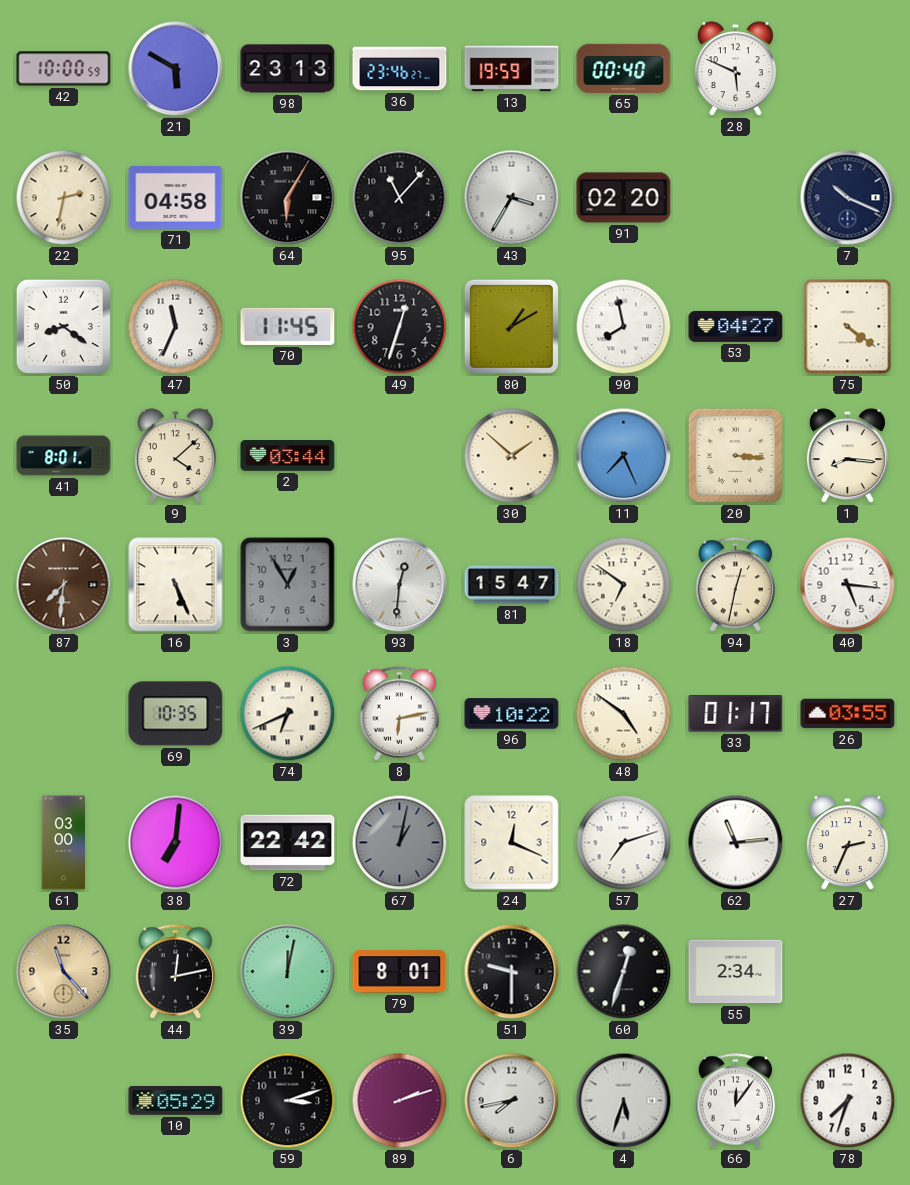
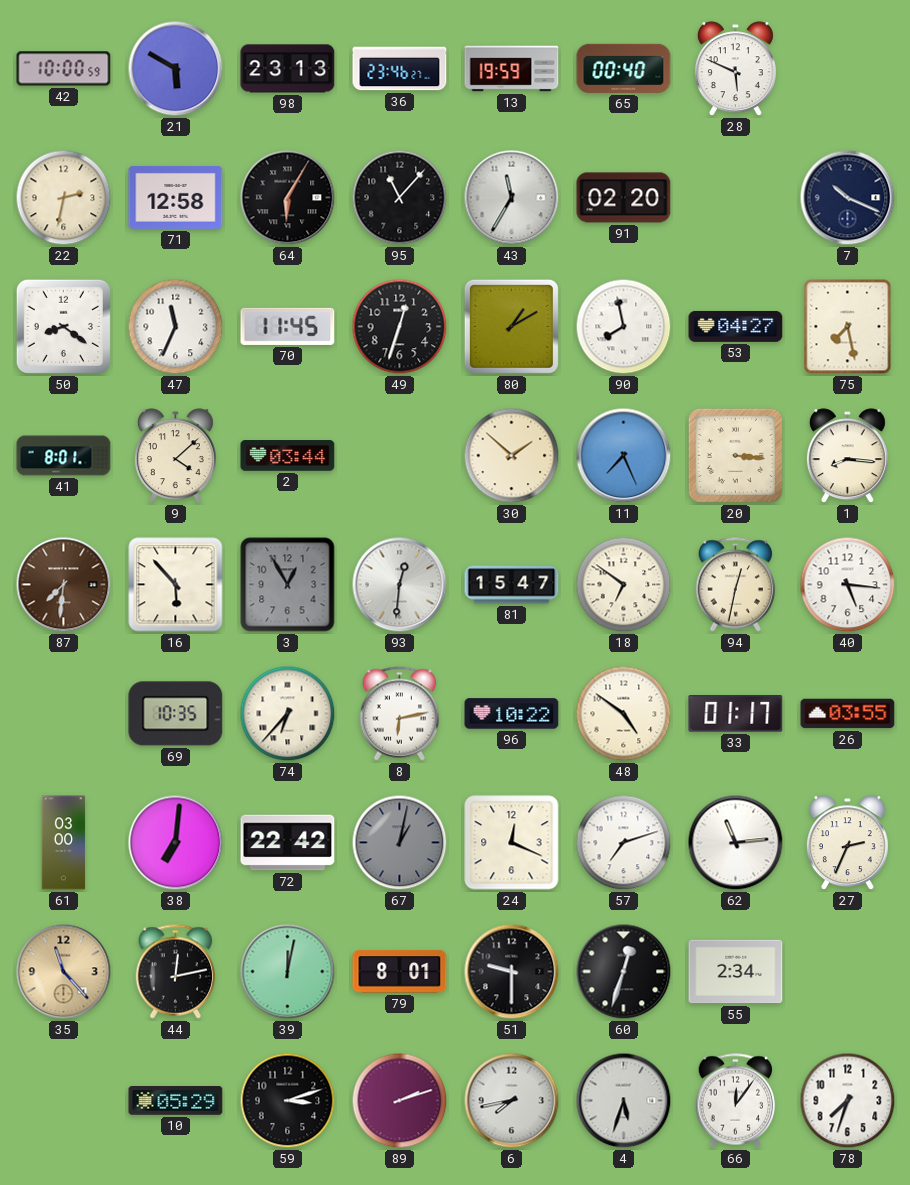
71: 04:58 -> 12:58
43: 3:35 -> 11:35
75: 4:21 -> 7:28
16: 5:26 -> 5:53
74: 6:41 -> 6:37
